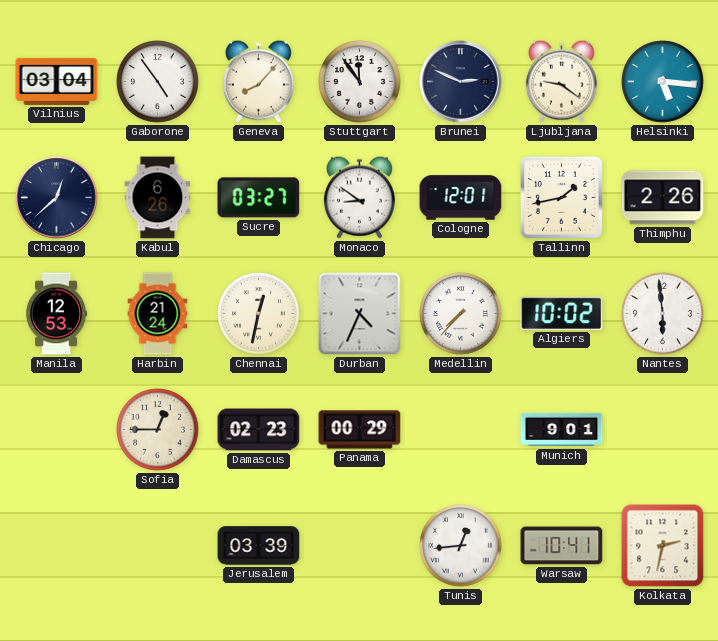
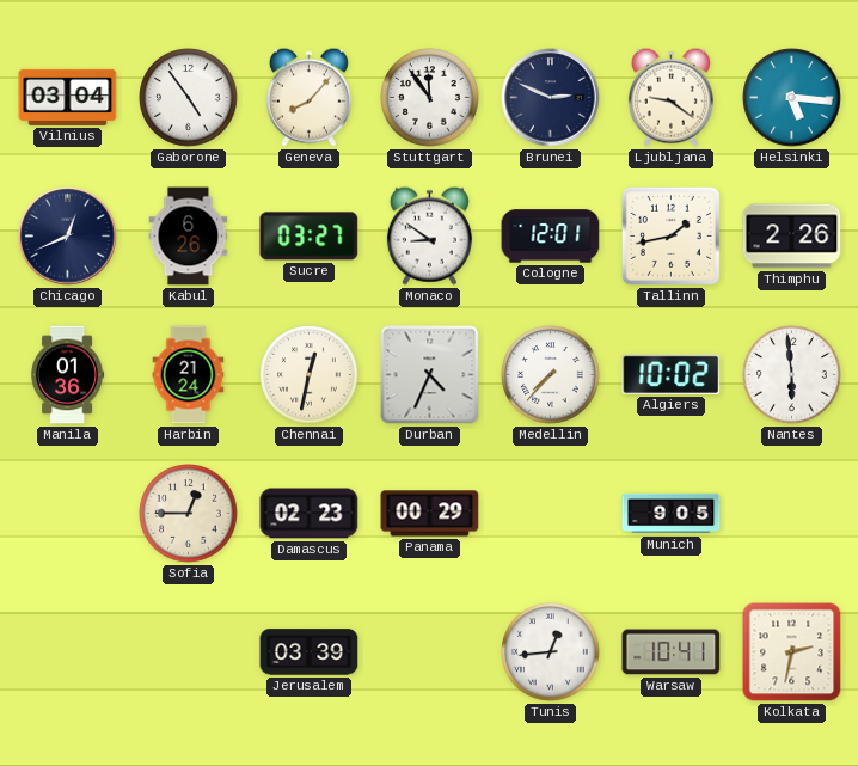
Chicago: 12:38 -> 12:41
Manila: 12:53 -> 01:36
Munich: 9:01 -> 9:05
